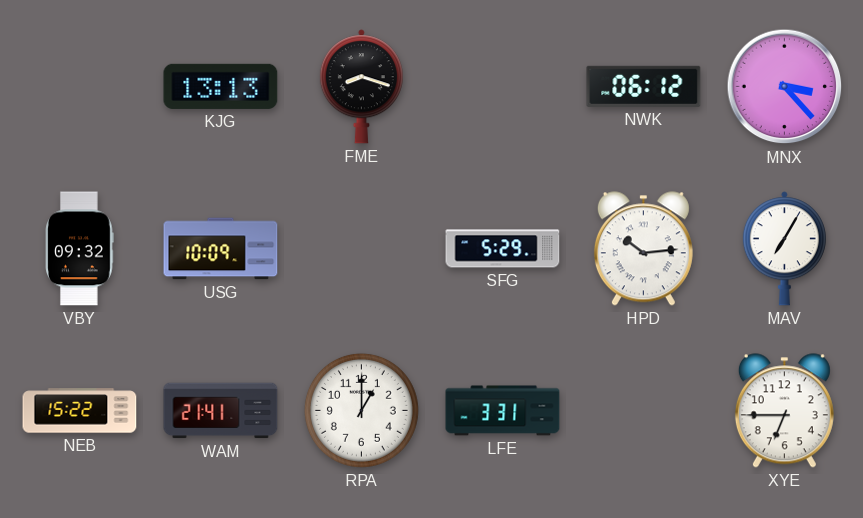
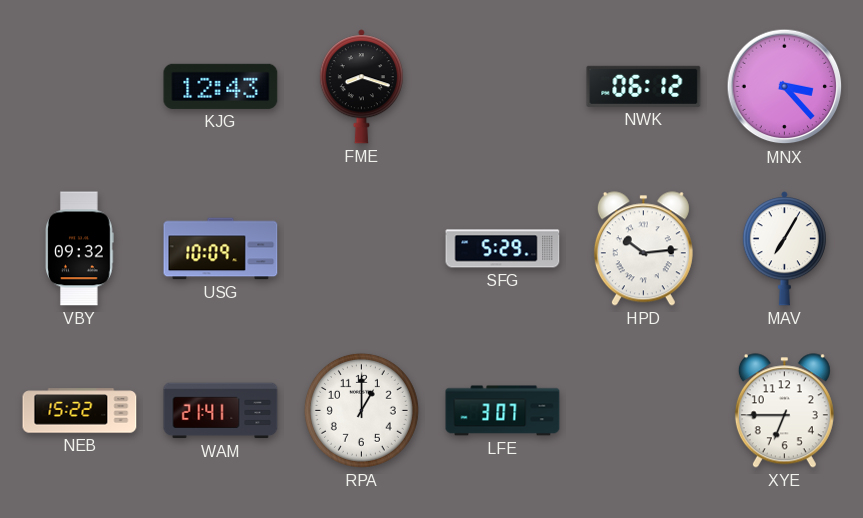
KJG: 13:13 -> 12:43
LFE: 3:31 -> 3:07
